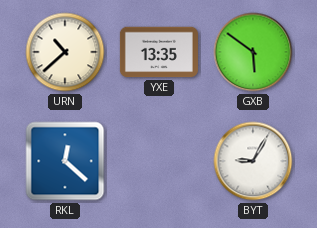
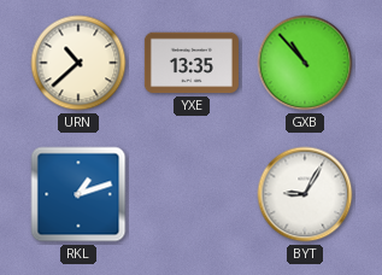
GXB: 5:51 -> 10:53
RKL: 12:22 -> 1:12
